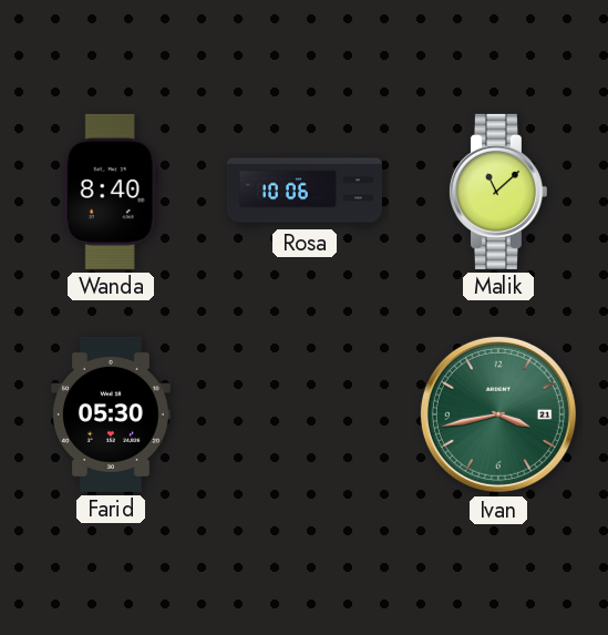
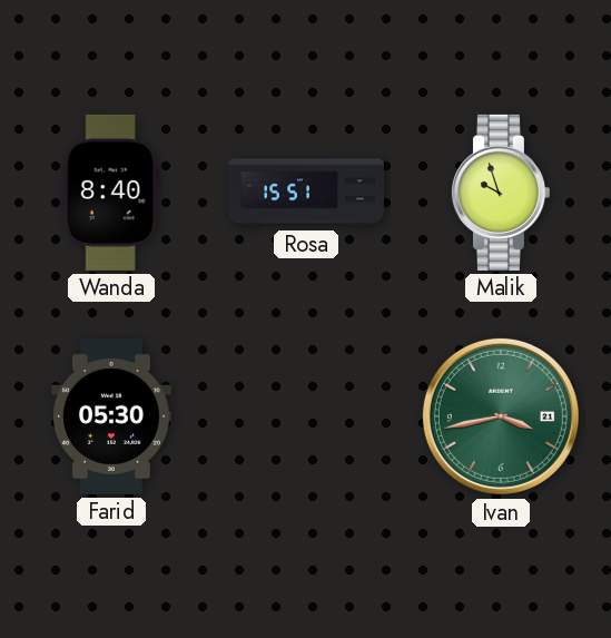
Rosa: 10:06 -> 15:51
Malik: 11:08 -> 9:57
